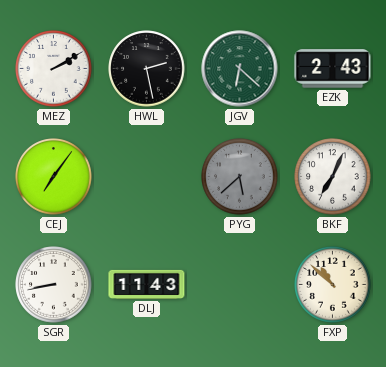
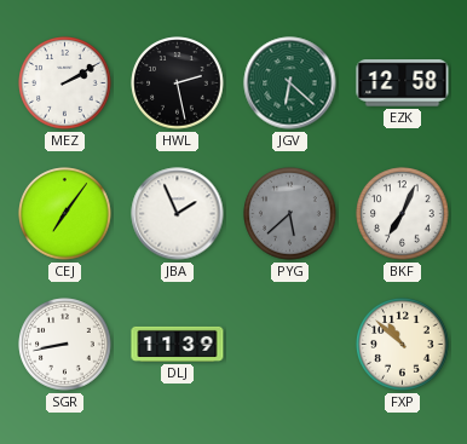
EZK: 2:43 -> 12:58
JBA: none -> 1:56
DLJ: 11:43 -> 11:39
